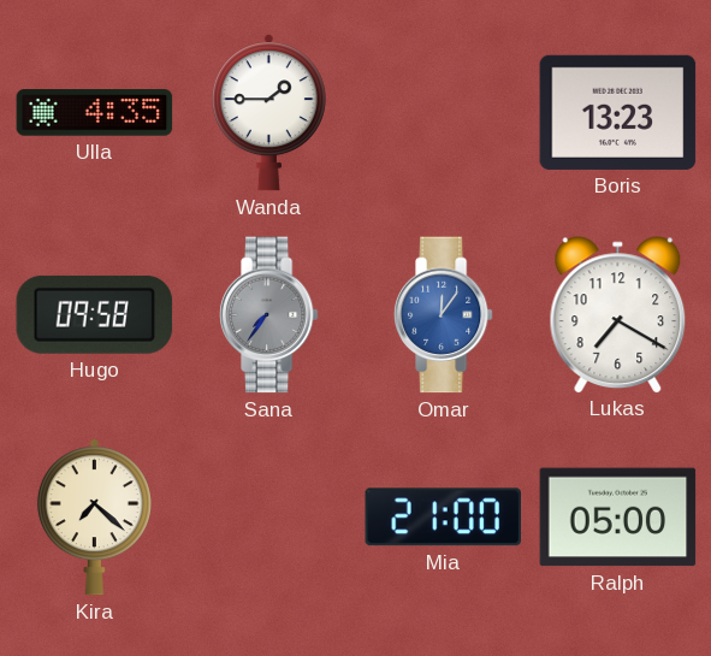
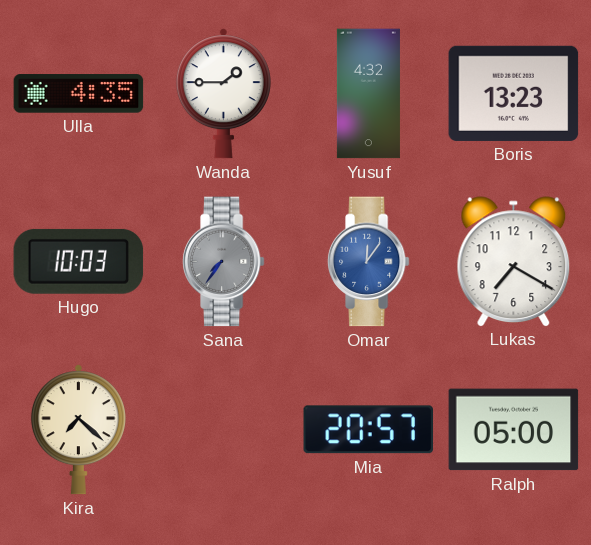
Yusuf: none -> 4:32
Hugo: 09:58 -> 10:03
Mia: 21:00 -> 20:57
